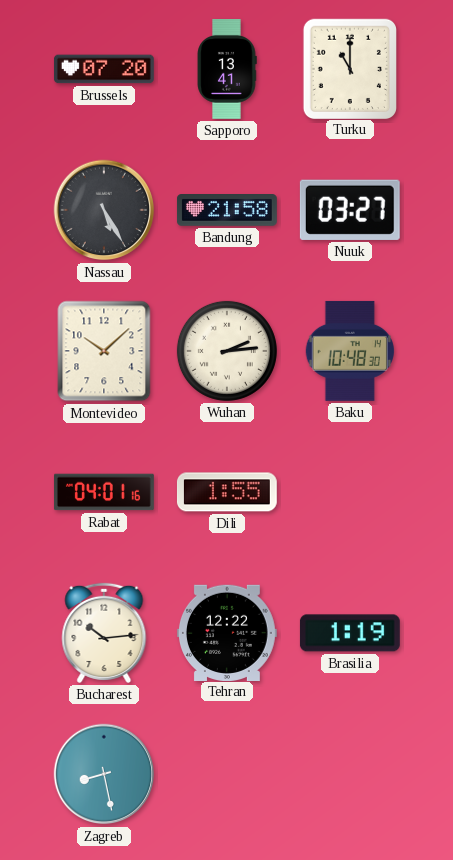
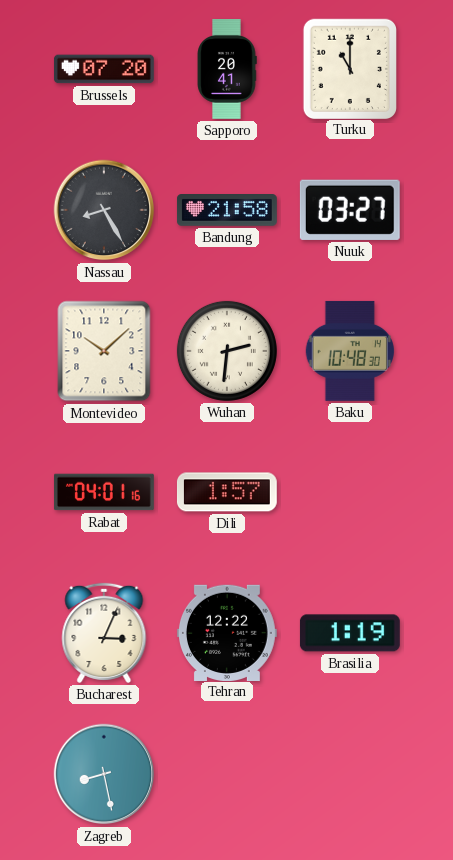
Sapporo: 13:41 -> 20:41
Nassau: 5:25 -> 8:25
Wuhan: 2:14 -> 2:31
Dili: 1:55 -> 1:57
Bucharest: 10:14 -> 3:04
